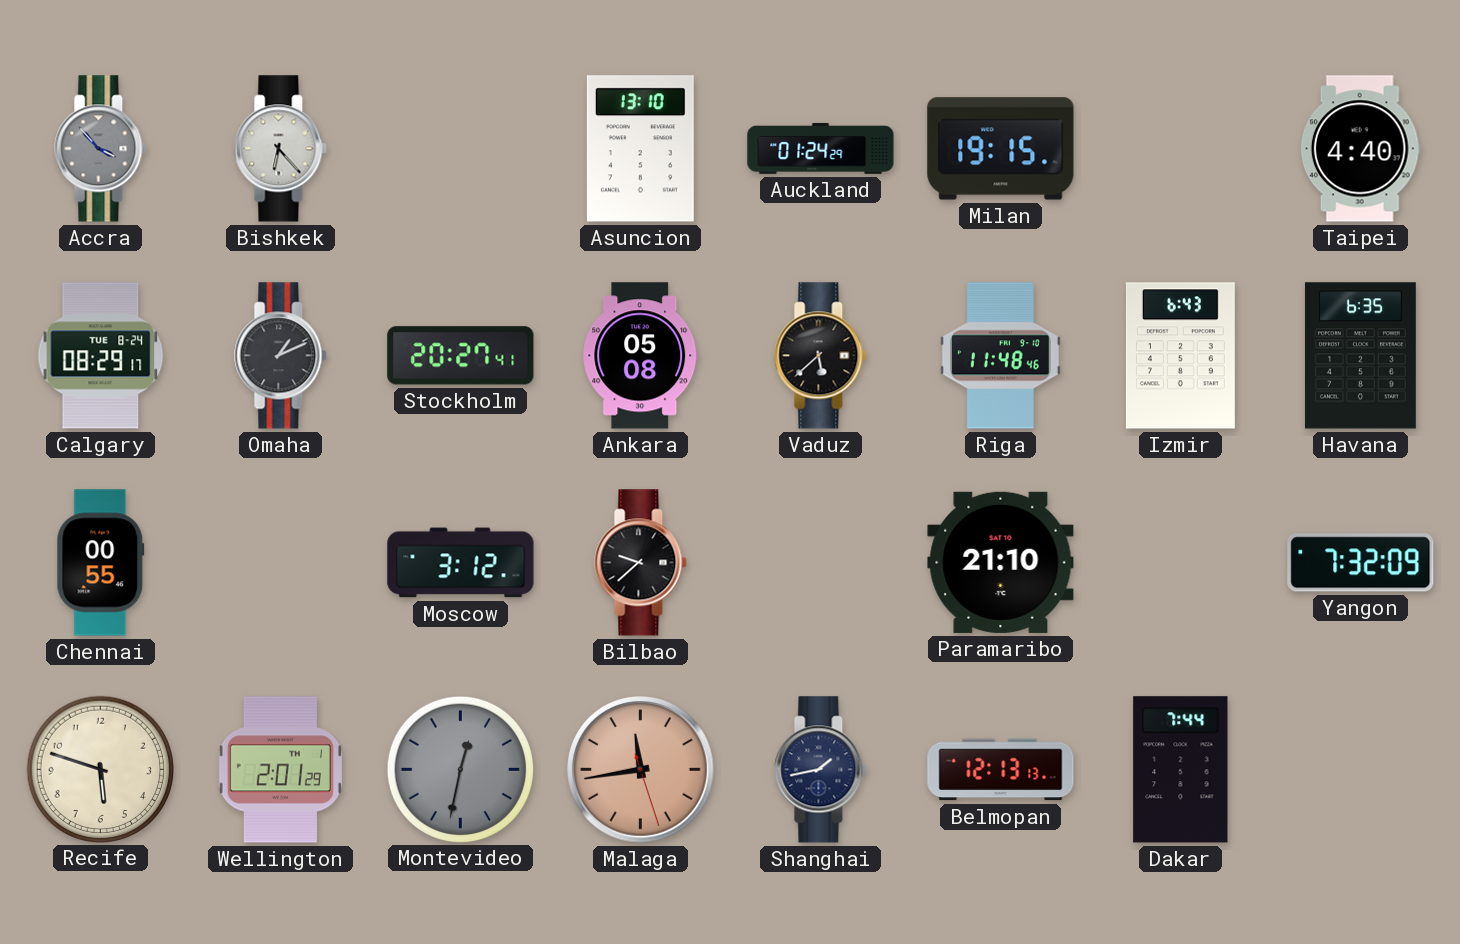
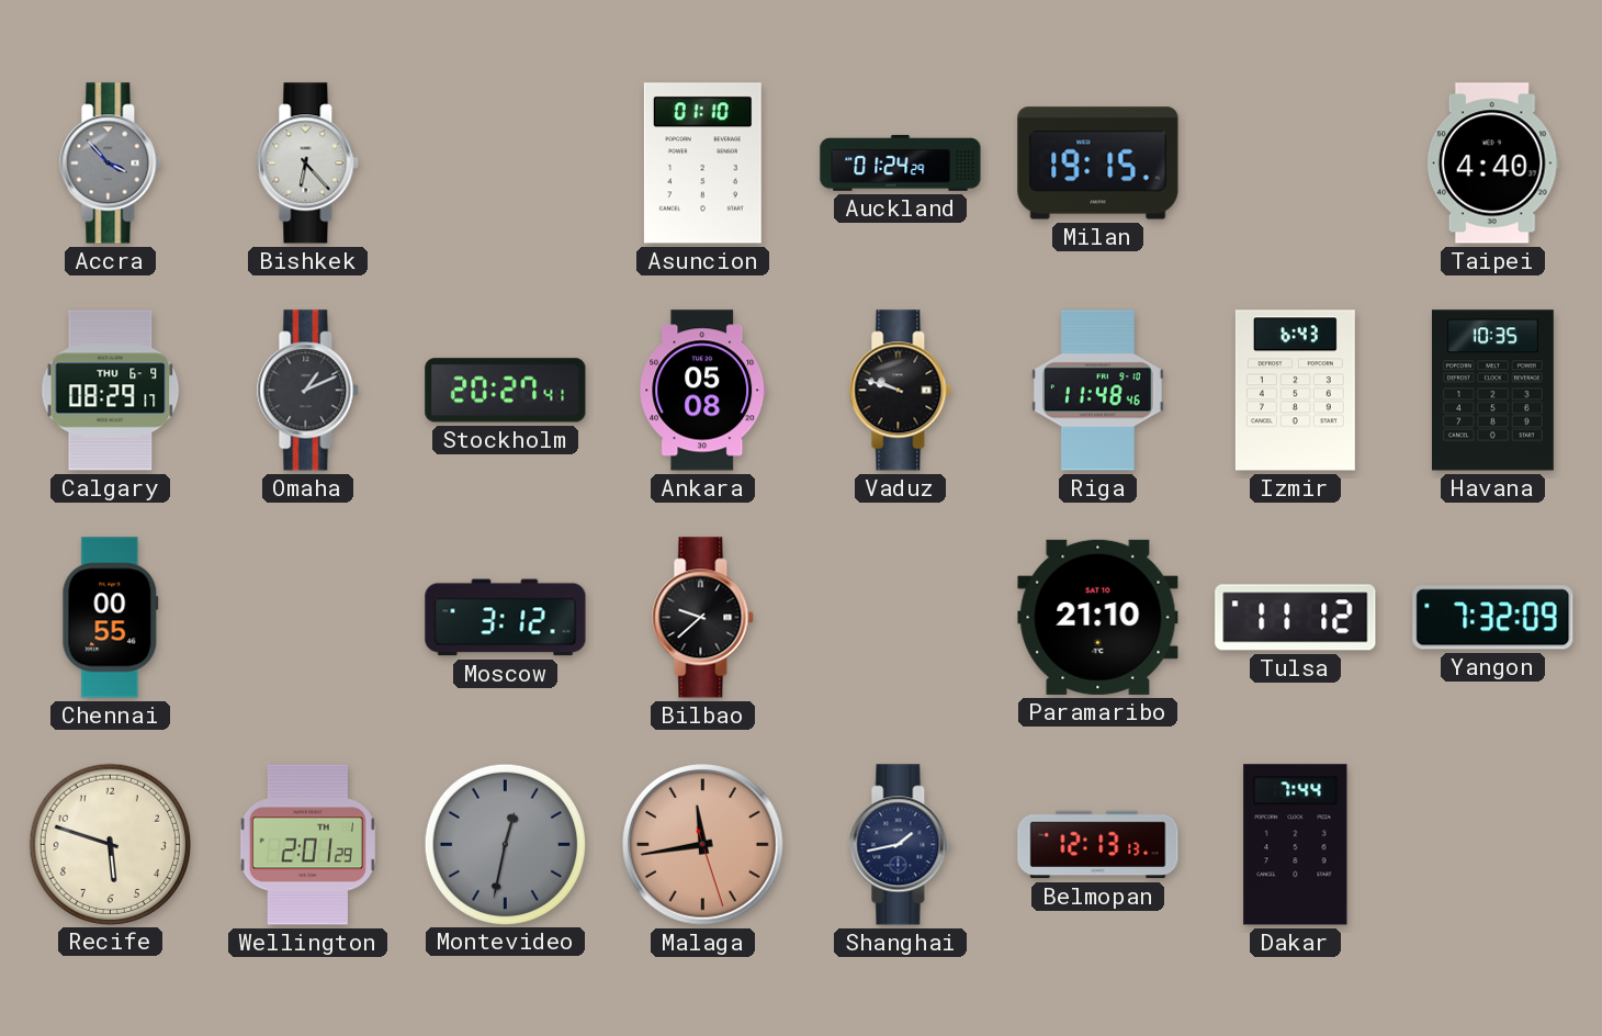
Asuncion: 13:10 -> 01:10
Calgary date: TUE 8-24 -> THU 6-9
Vaduz: 5:38 -> 9:48
Havana: 6:35 -> 10:35
Tulsa: none -> 11:12
